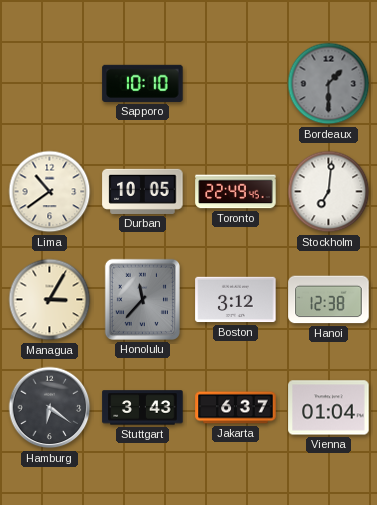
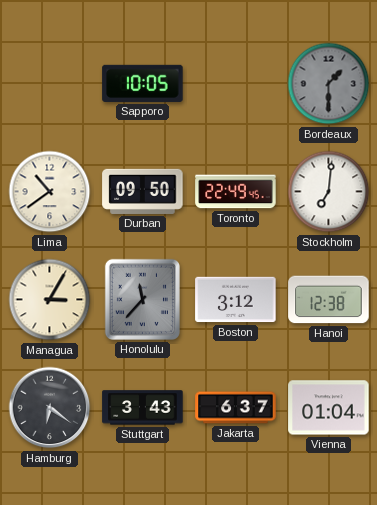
Sapporo: 10:10 -> 10:05
Durban: 10:05 -> 09:50
